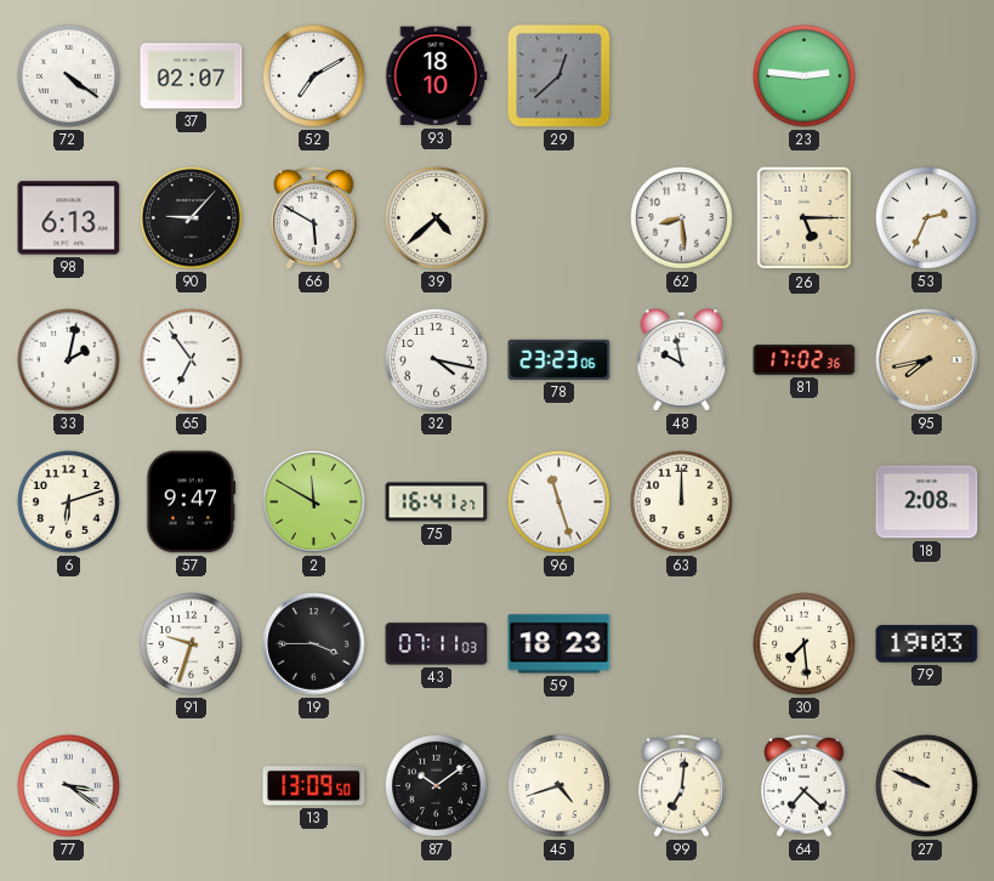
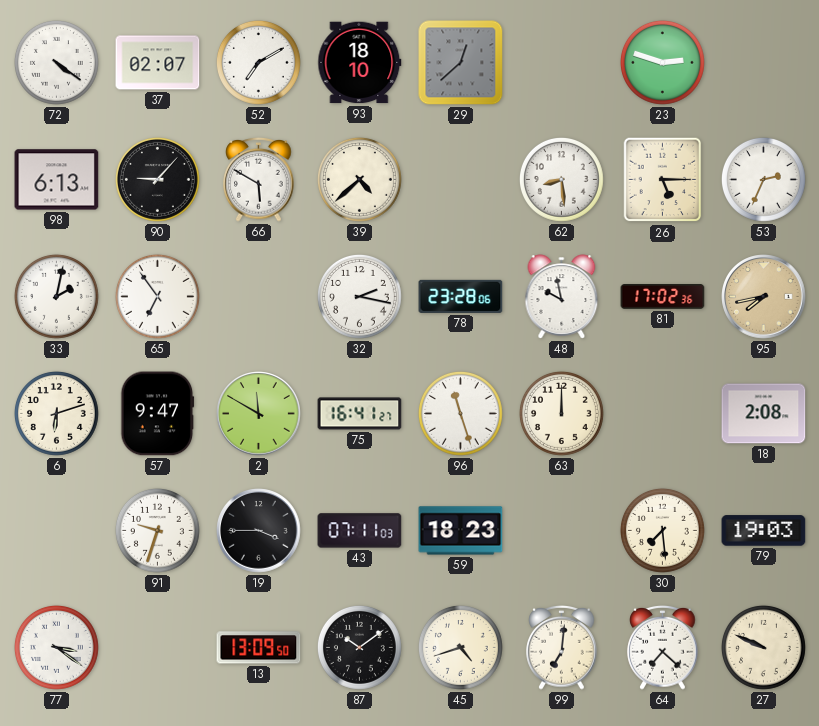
23: 2:46 -> 2:48
32: 4:17 -> 2:17
78: 23:23 -> 23:28
